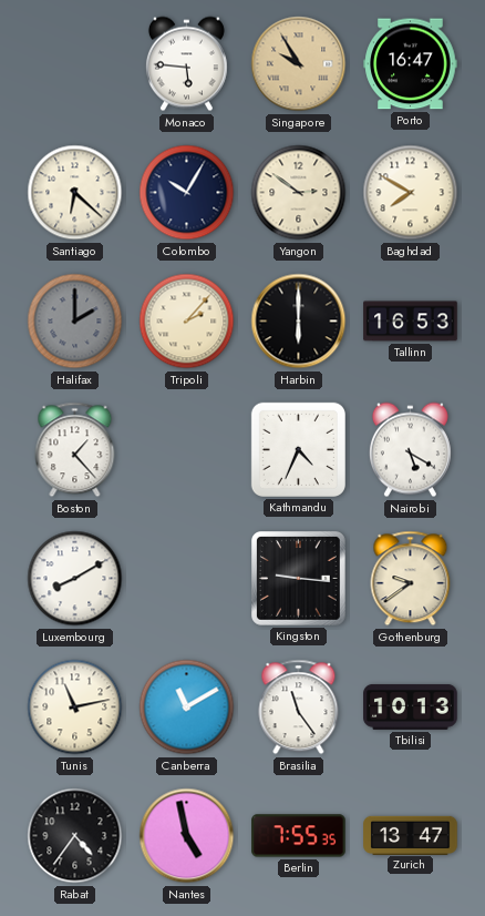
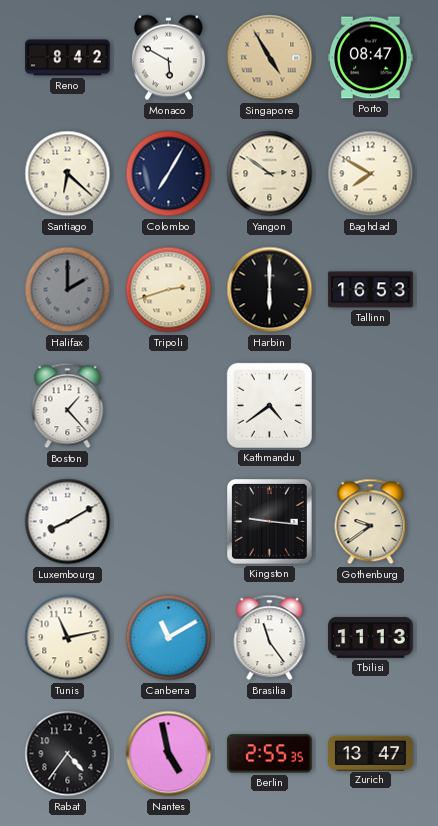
Reno: none -> 8:42
Monaco: 5:46 -> 5:50
Singapore: 9:55 -> 4:55
Porto: 16:47 -> 08:47
Colombo: 10:05 -> 7:05
Tripoli: 2:07 -> 2:42
Kathmandu: 4:34 -> 4:39
Nairobi: 5:20 -> none
Tbilisi: 10:13 -> 11:13
Berlin: 7:55 -> 2:55
